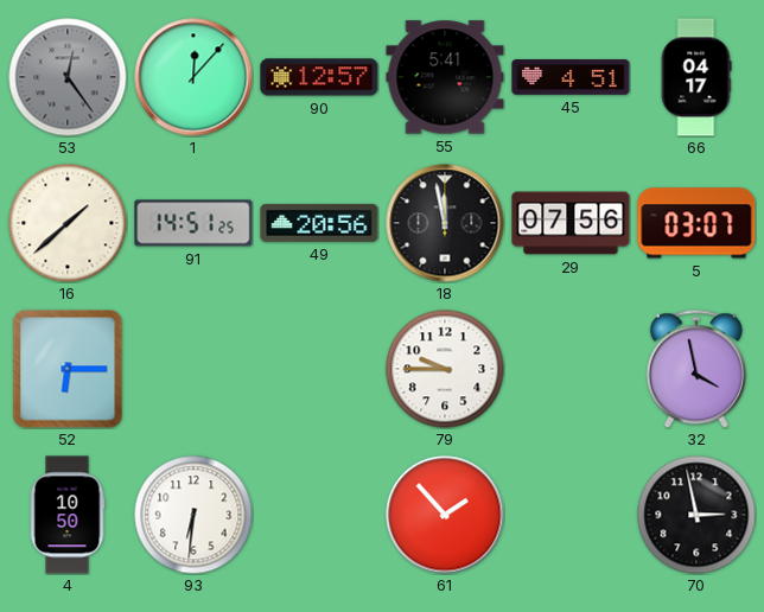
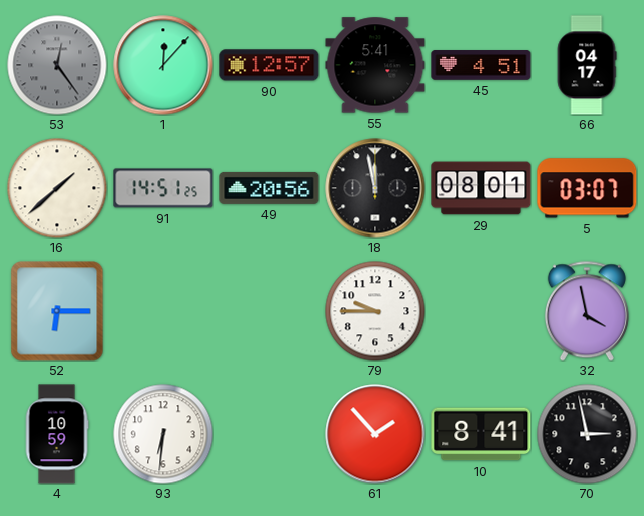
29: 07:56 -> 08:01
4: 10:50 -> 10:59
10: none -> 8:41
